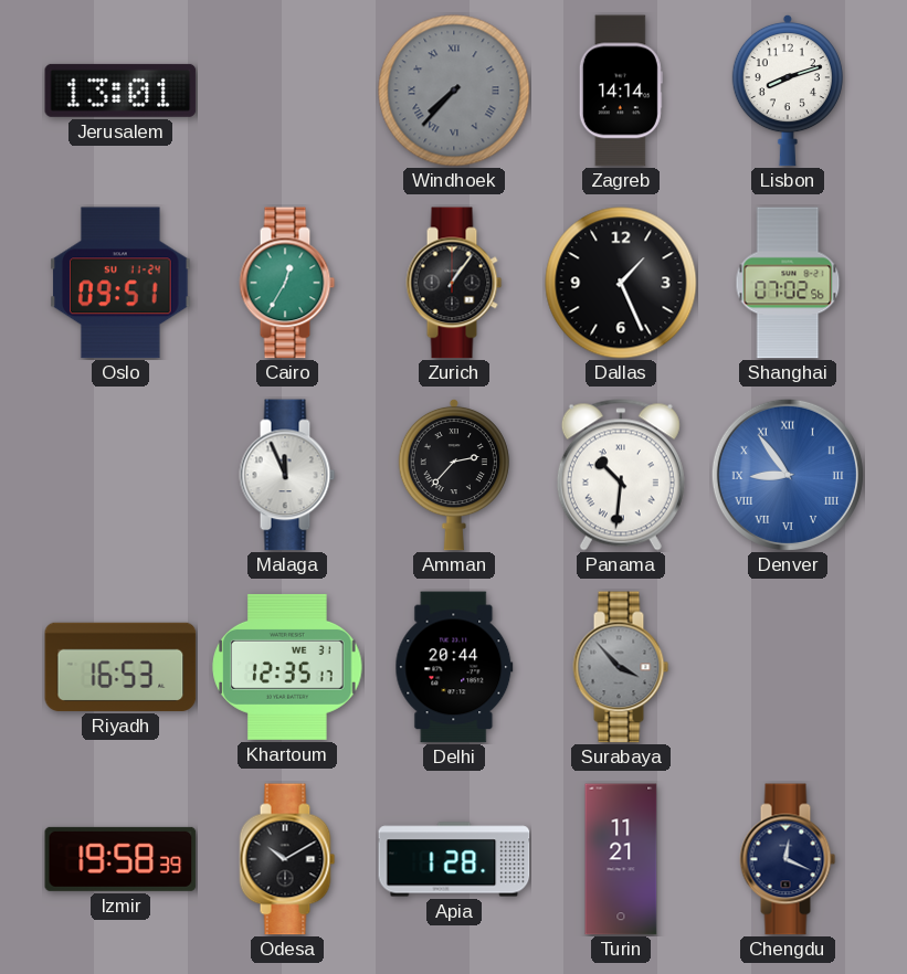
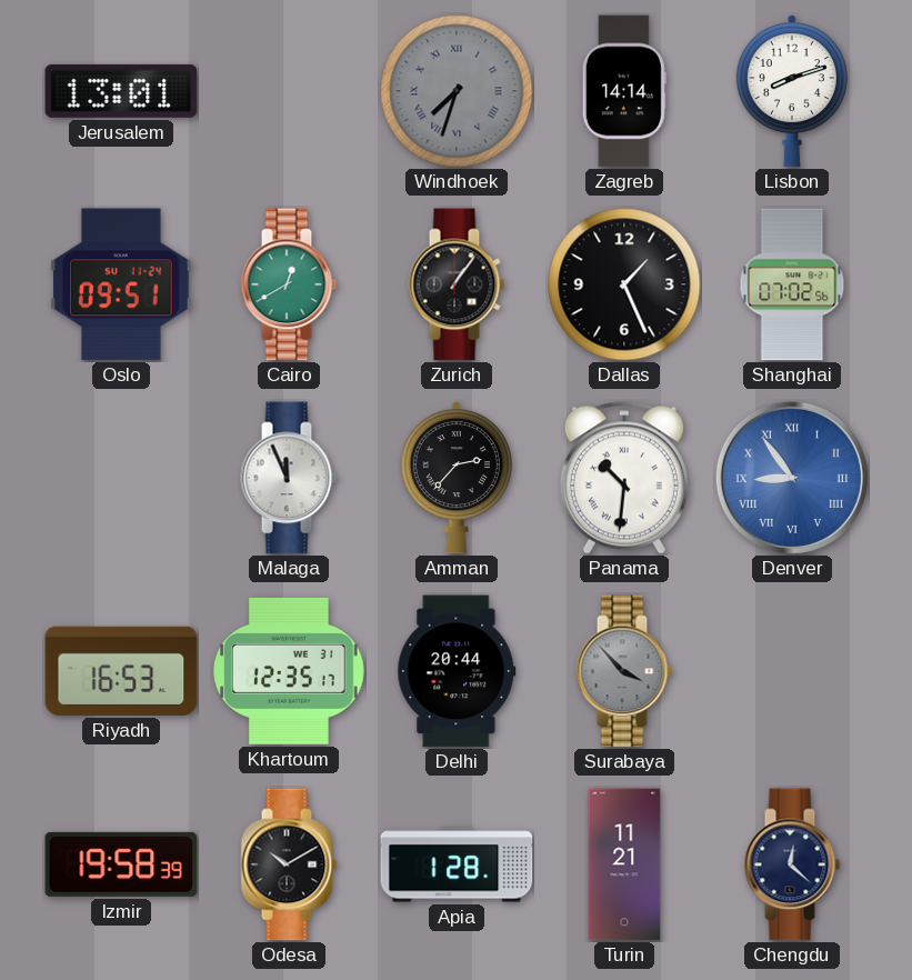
Windhoek: 7:37 -> 7:33
Cairo: 12:35 -> 12:40
Chengdu: 12:19 -> 12:22
